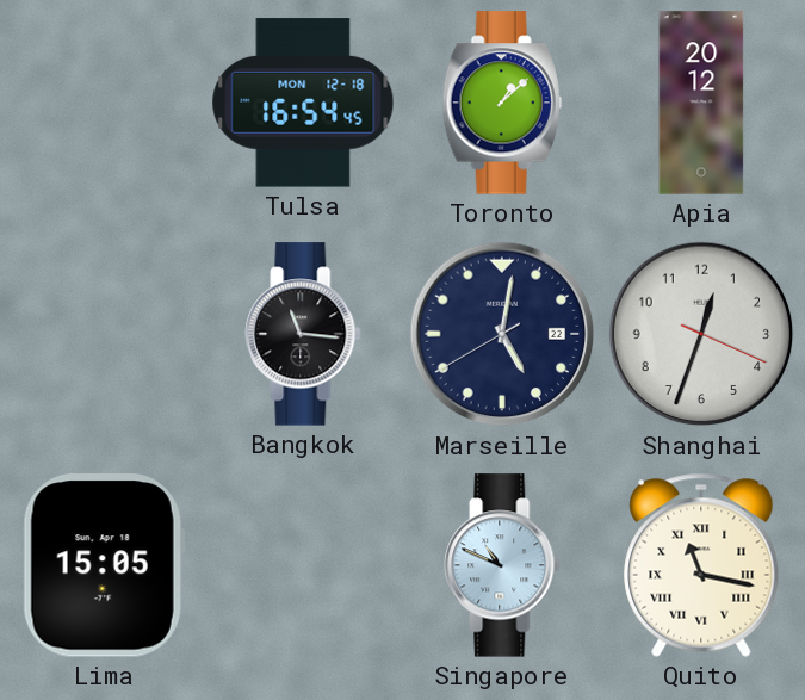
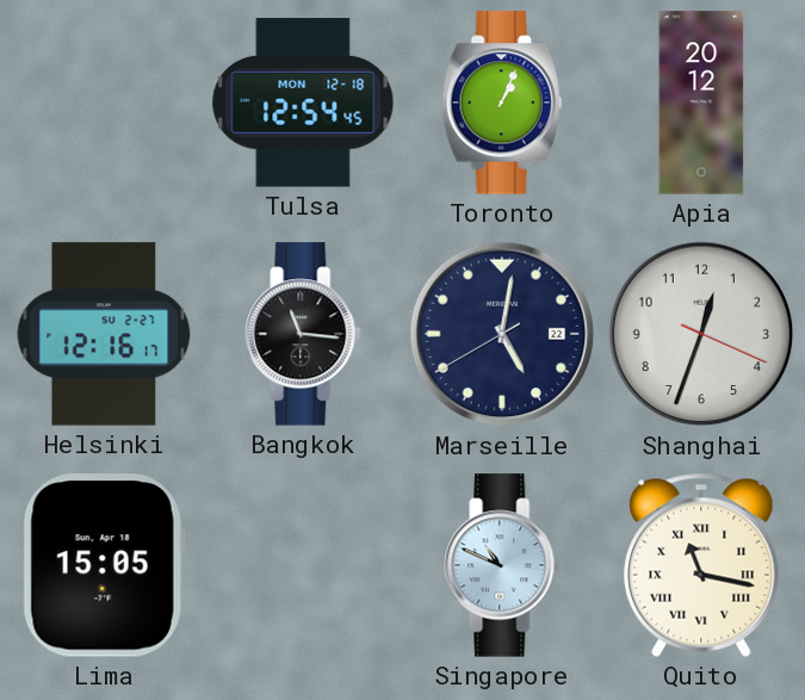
Tulsa: 16:54 -> 12:54
Toronto: 1:08 -> 1:04
Helsinki: none -> 12:16
